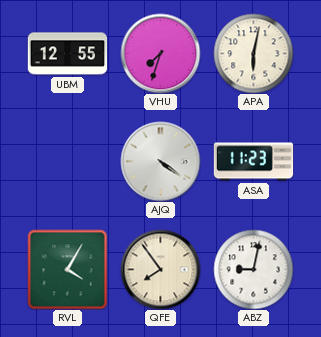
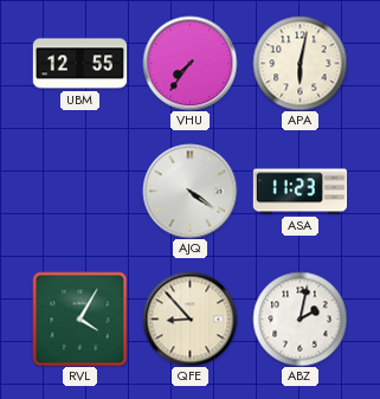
VHU: 7:33 -> 7:36
QFE: 7:54 -> 8:53
ABZ: 9:02 -> 2:02
